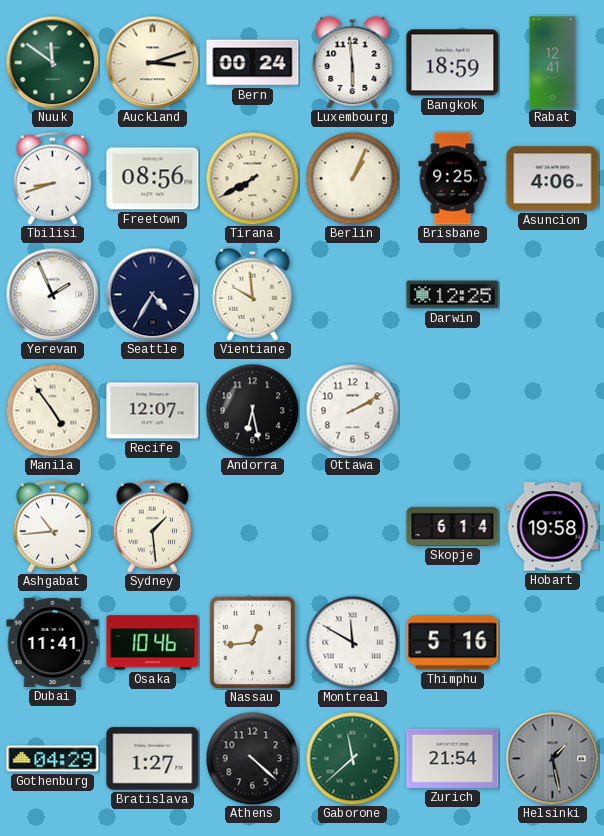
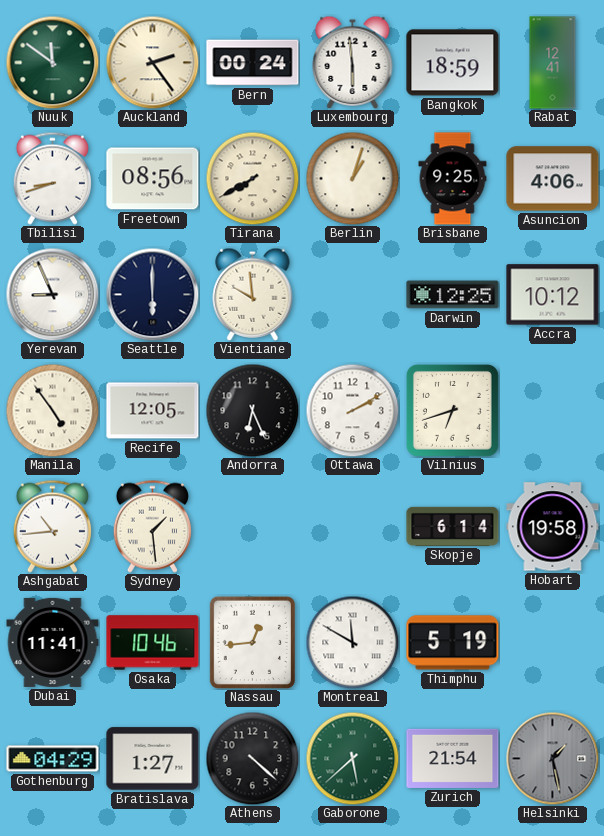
Auckland: 3:12 -> 2:24
Berlin: 1:04 -> 1:03
Yerevan: 1:56 -> 8:56
Seattle: 4:35 -> 6:00
Accra: none -> 10:12
Recife: 12:07 -> 12:05
Andorra: 6:28 -> 6:26
Vilnius: none -> 6:42
Thimphu: 5:16 -> 5:19
Gaborone: 11:38 -> 5:38
